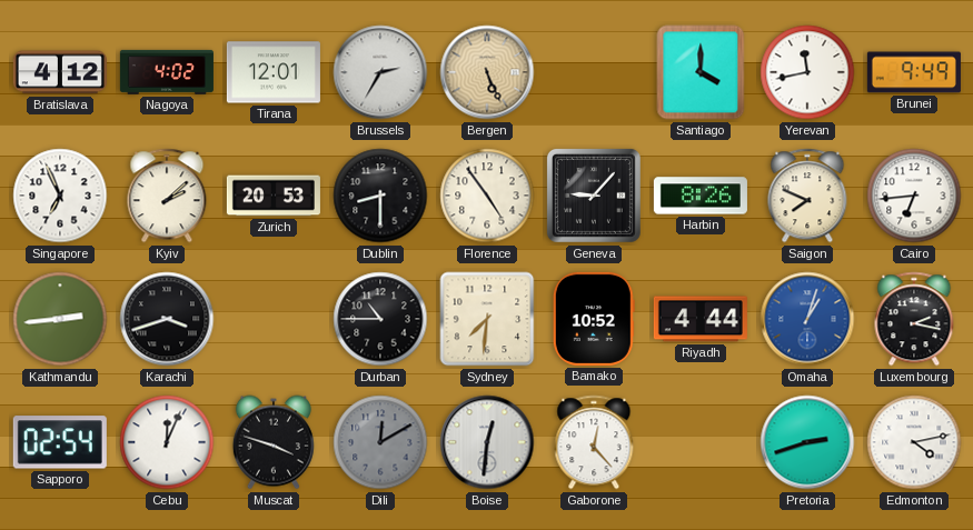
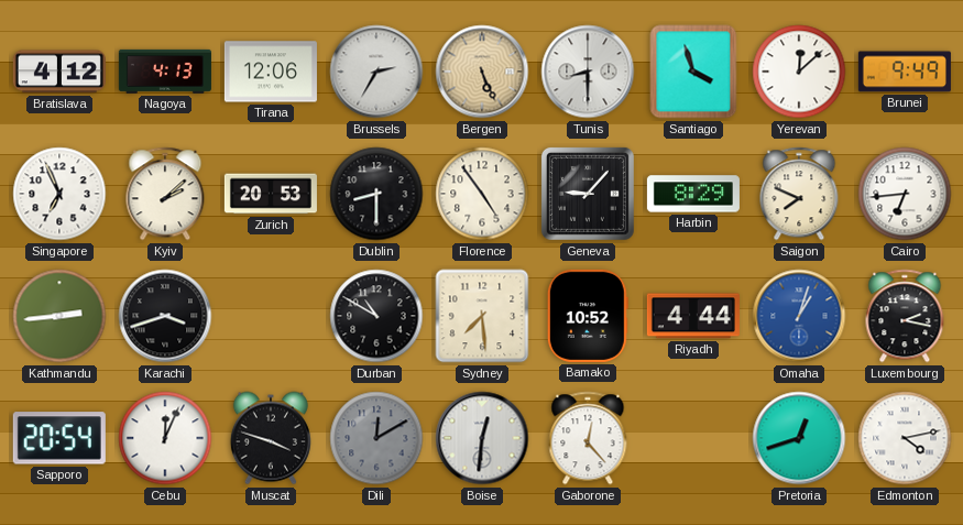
Nagoya: 4:02 -> 4:13
Tirana: 12:01 -> 12:06
Tunis: none -> 8:30
Santiago: 4:00 -> 3:57
Yerevan: 11:43 -> 12:08
Harbin: 8:26 -> 8:29
Durban: 10:45 -> 10:50
Sydney: 7:31 -> 7:29
Sapporo: 02:54 -> 20:54
Pretoria: 2:42 -> 12:42
